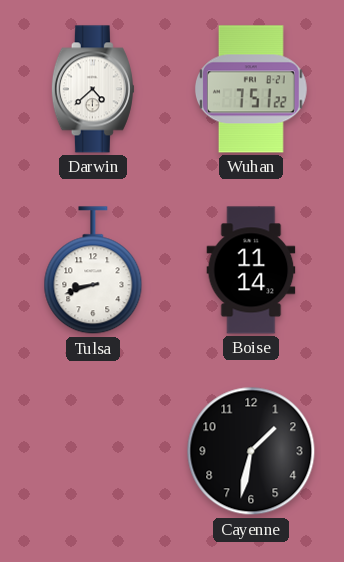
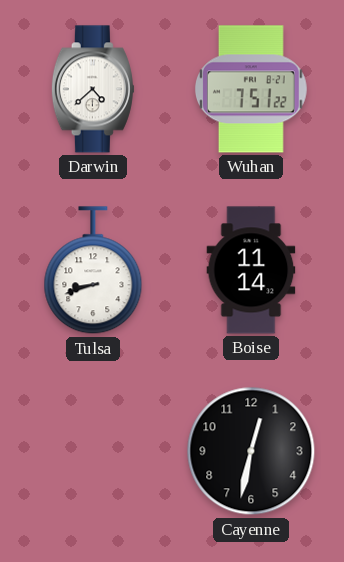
Cayenne: 1:32 -> 12:32
